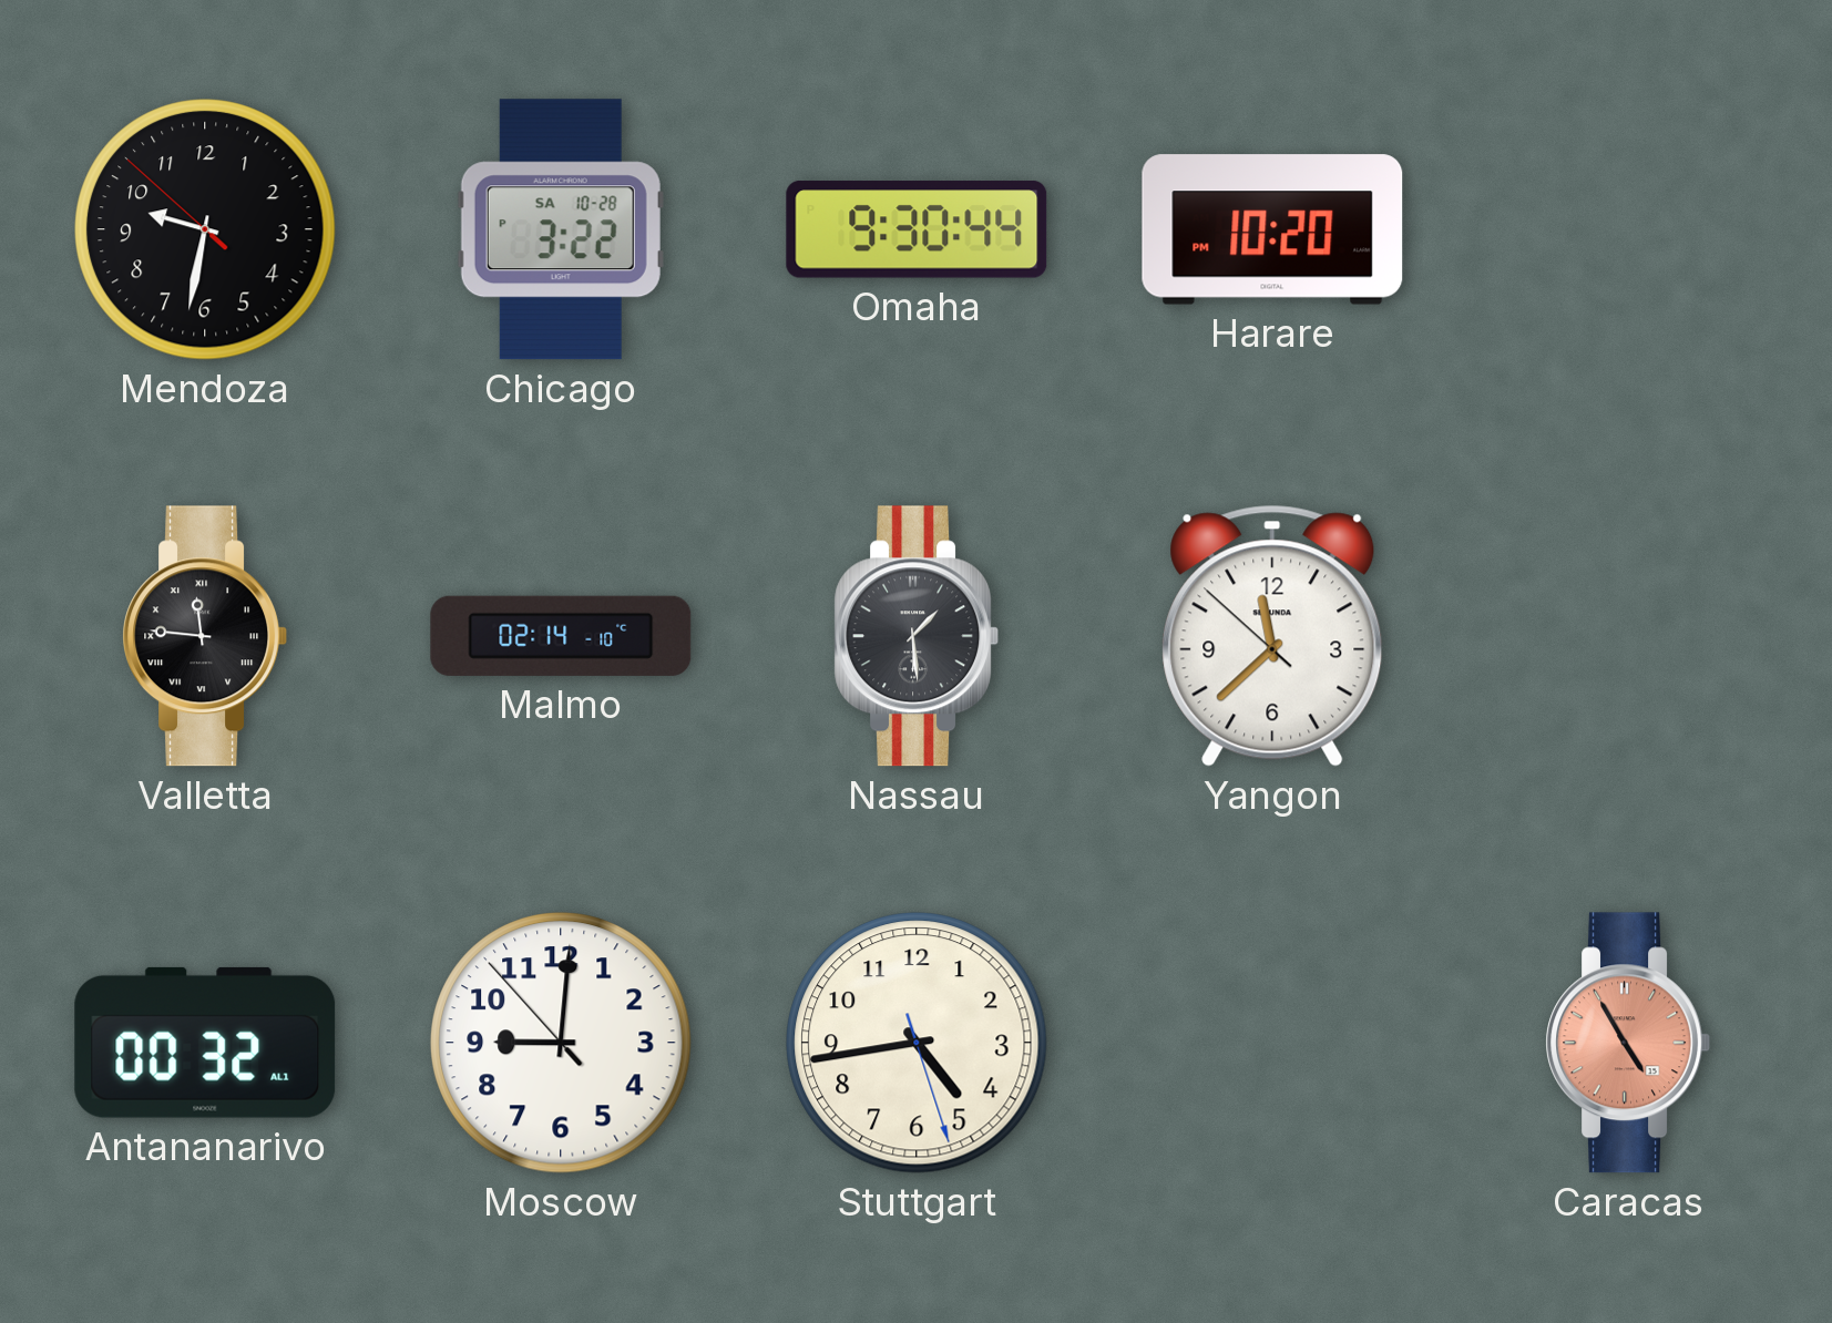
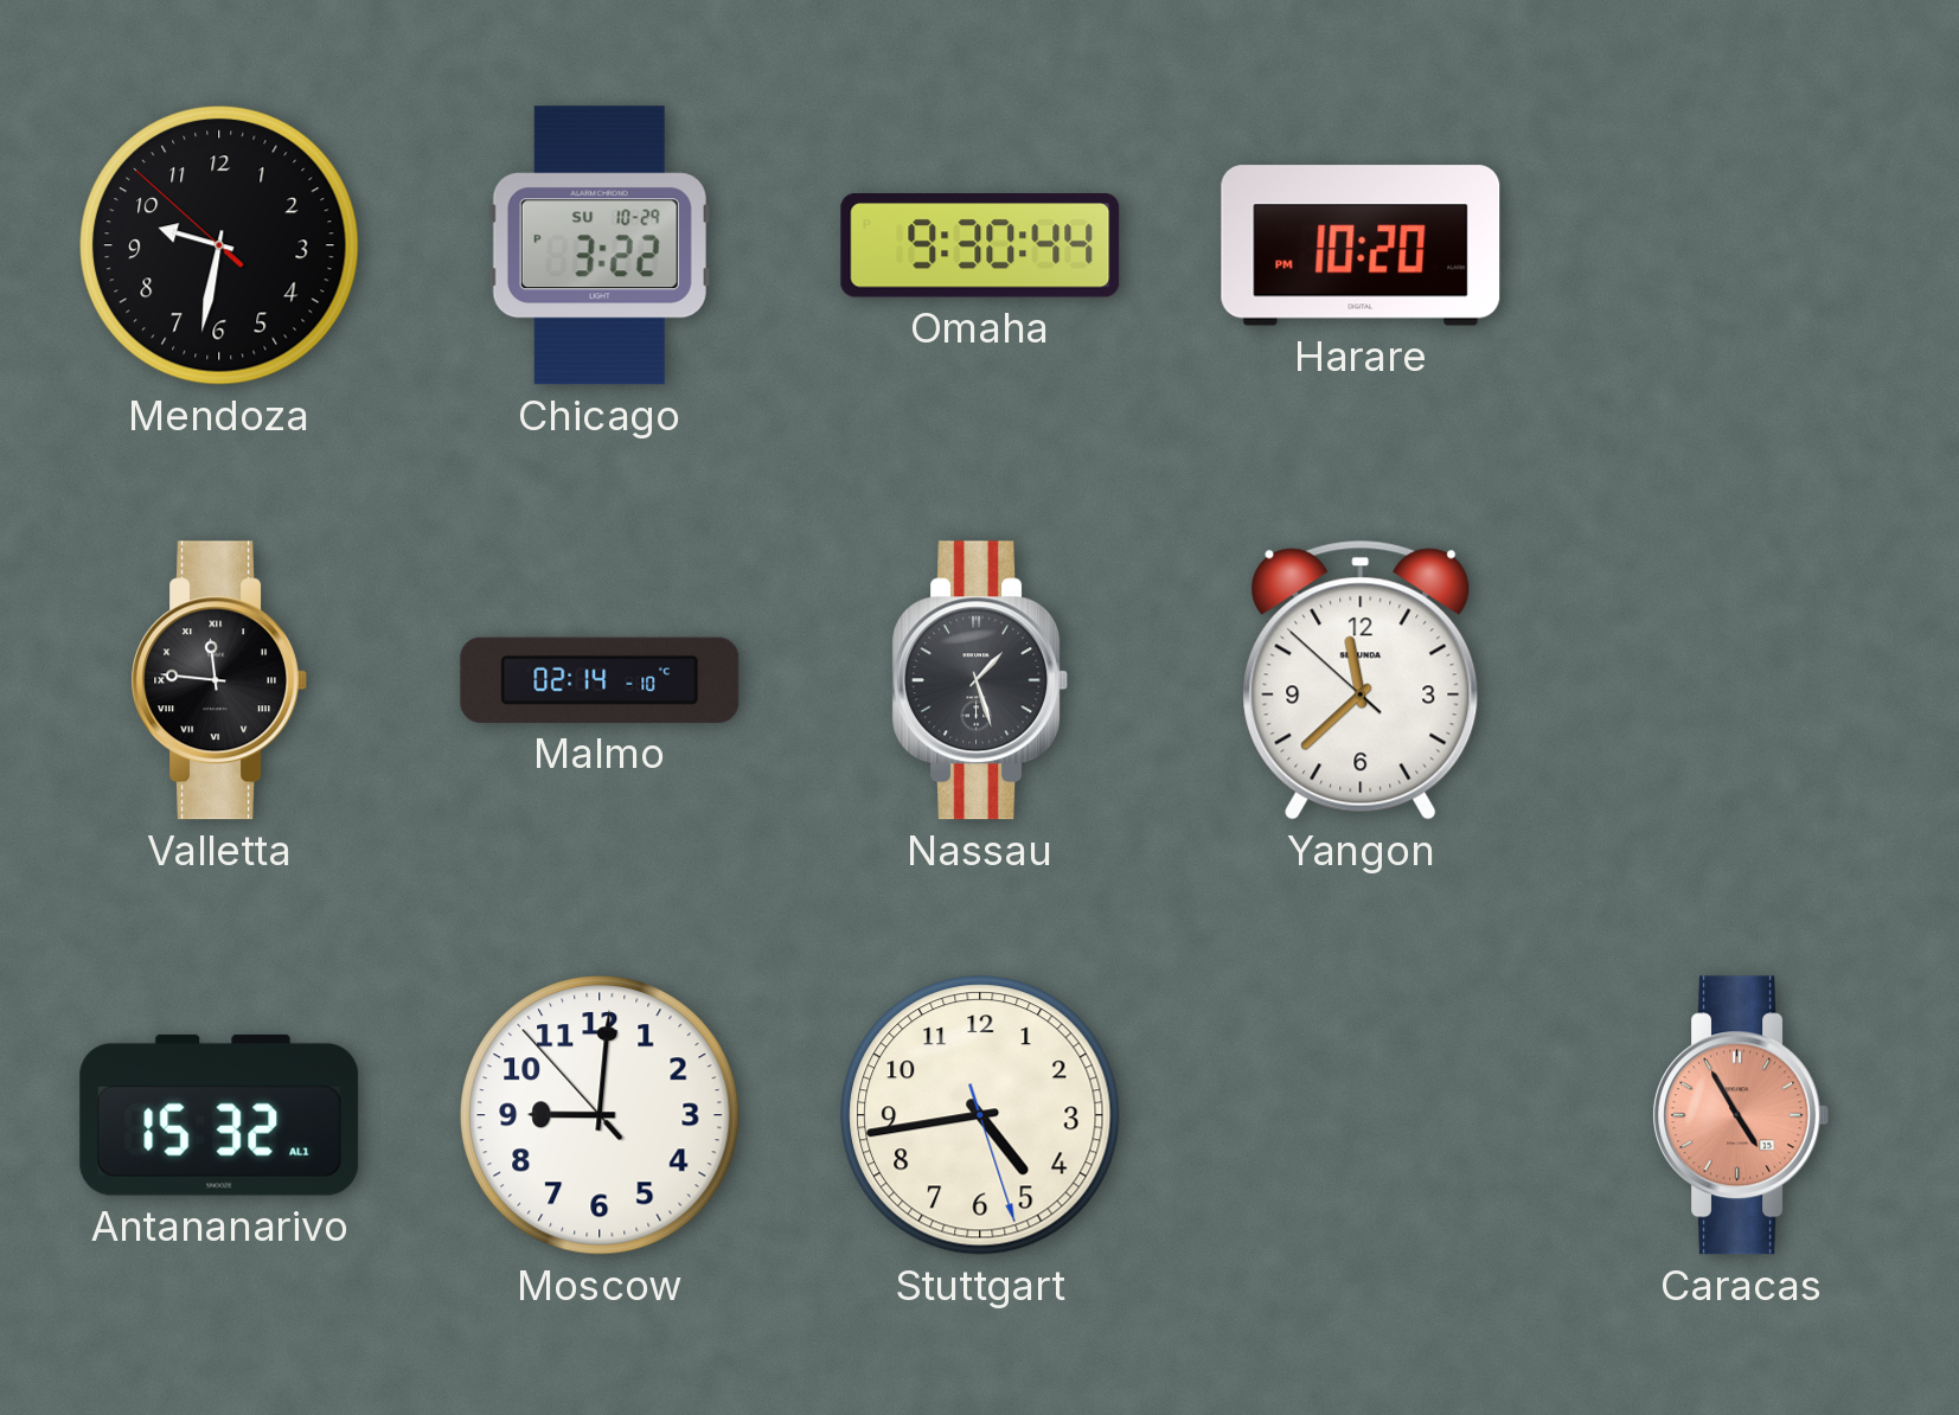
Chicago date: SA 10-28 -> SU 10-29
Nassau: 1:29 -> 1:27
Antananarivo: 00:32 -> 15:32
